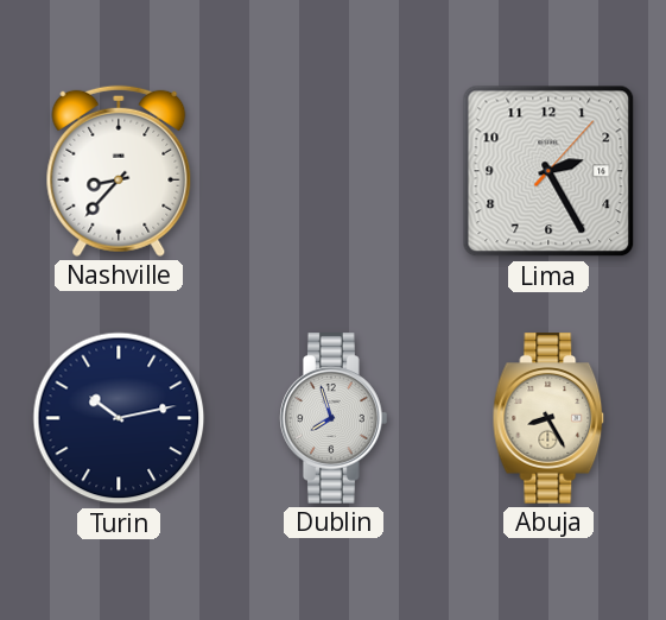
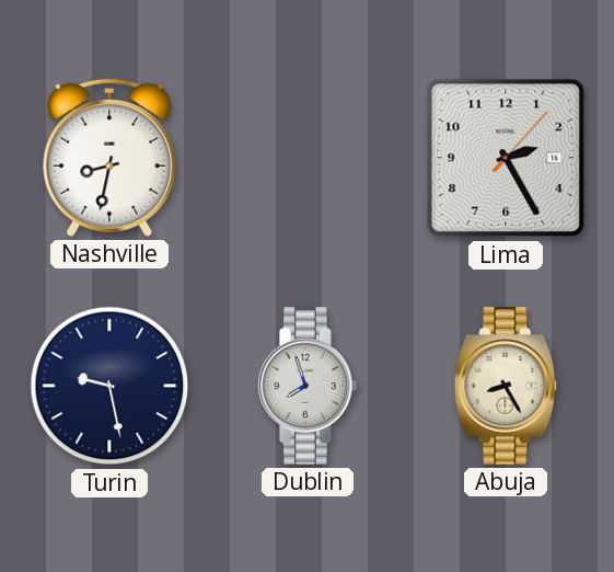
Nashville: 8:37 -> 8:32
Turin: 10:13 -> 9:28
